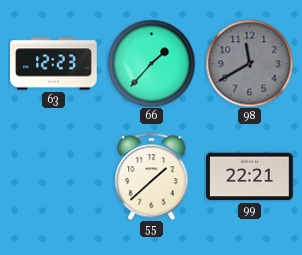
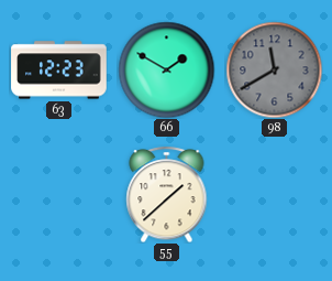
66: 1:37 -> 1:50
99: 22:21 -> none
